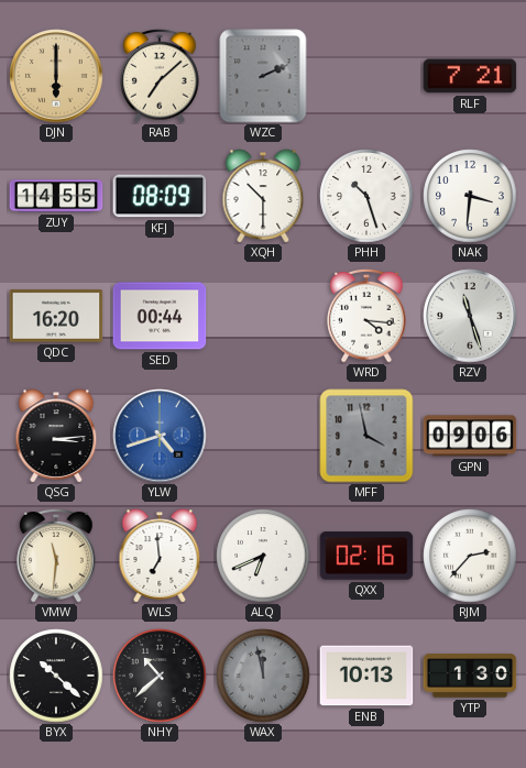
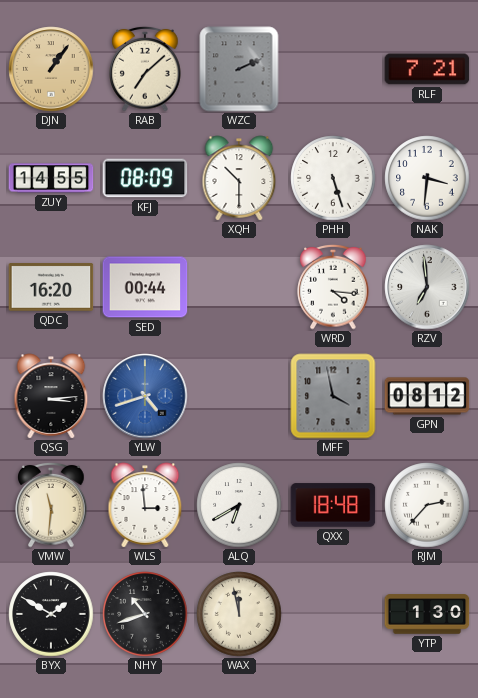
DJN: 6:00 -> 1:06
PHH: 10:27 -> 5:27
RZV: 11:27 -> 6:59
GPN: 09:06 -> 08:12
WLS: 6:59 -> 2:59
ALQ: 6:41 -> 6:40
QXX: 02:16 -> 18:48
BYX: 10:22 -> 1:50
NHY: 10:38 -> 10:42
WAX dial: grey -> cream
ENB: 10:13 -> none
